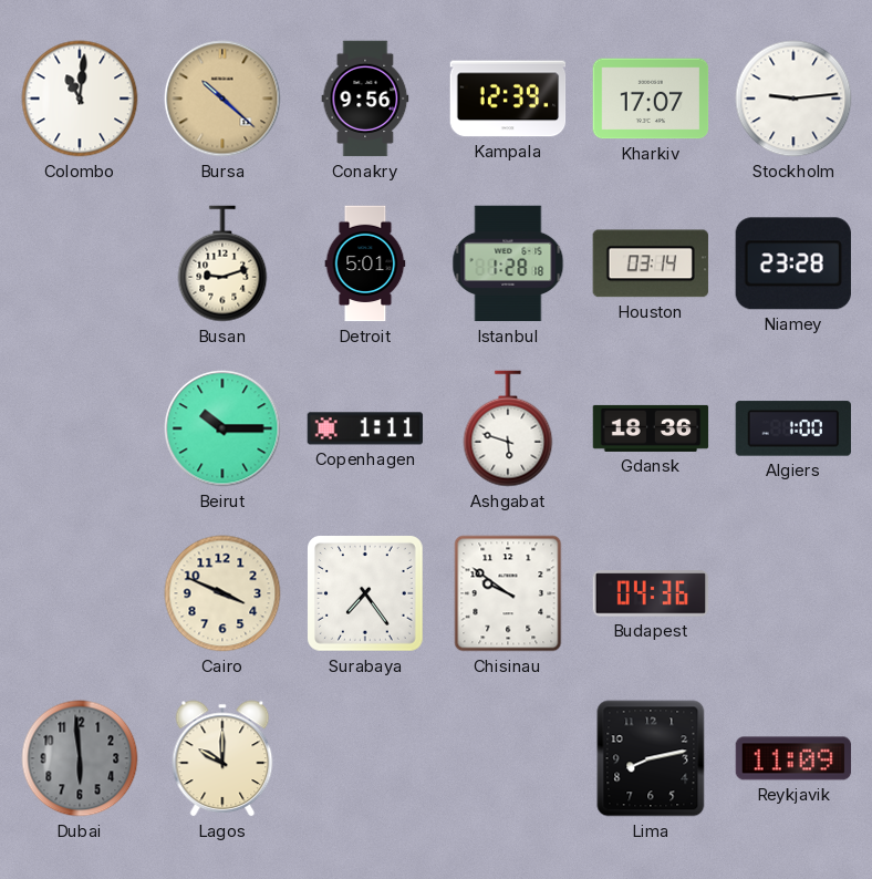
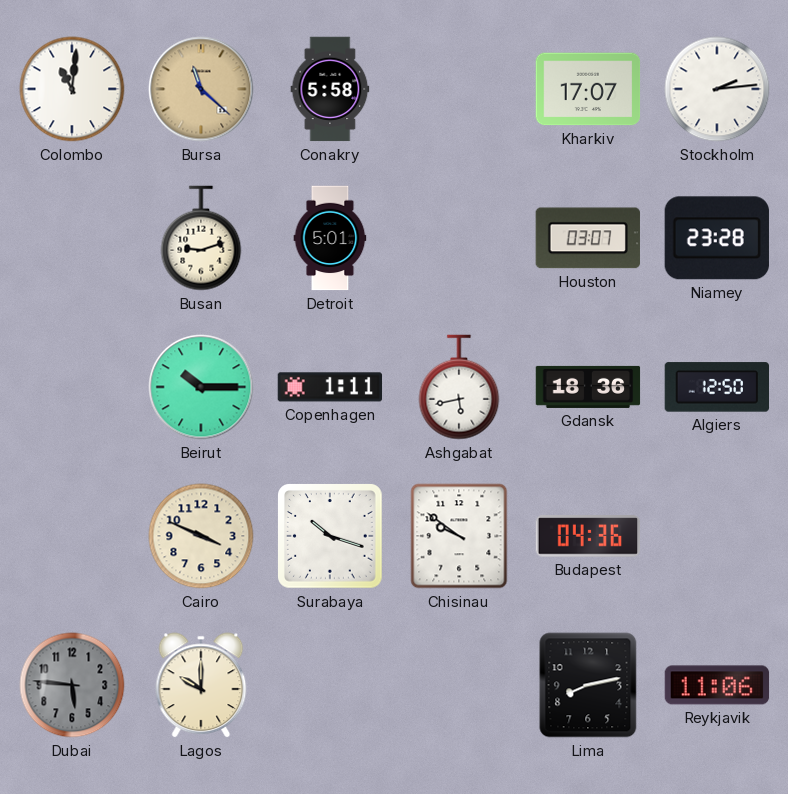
Bursa: 10:22 -> 11:22
Conakry: 9:56 -> 5:58
Kampala: 12:39 -> none
Stockholm: 9:14 -> 2:14
Istanbul: 1:28 -> none
Houston: 03:14 -> 03:07
Ashgabat: 5:48 -> 5:43
Algiers: 1:00 -> 12:50
Surabaya: 7:24 -> 10:18
Dubai: 5:59 -> 5:46
Reykjavik: 11:09 -> 11:06
